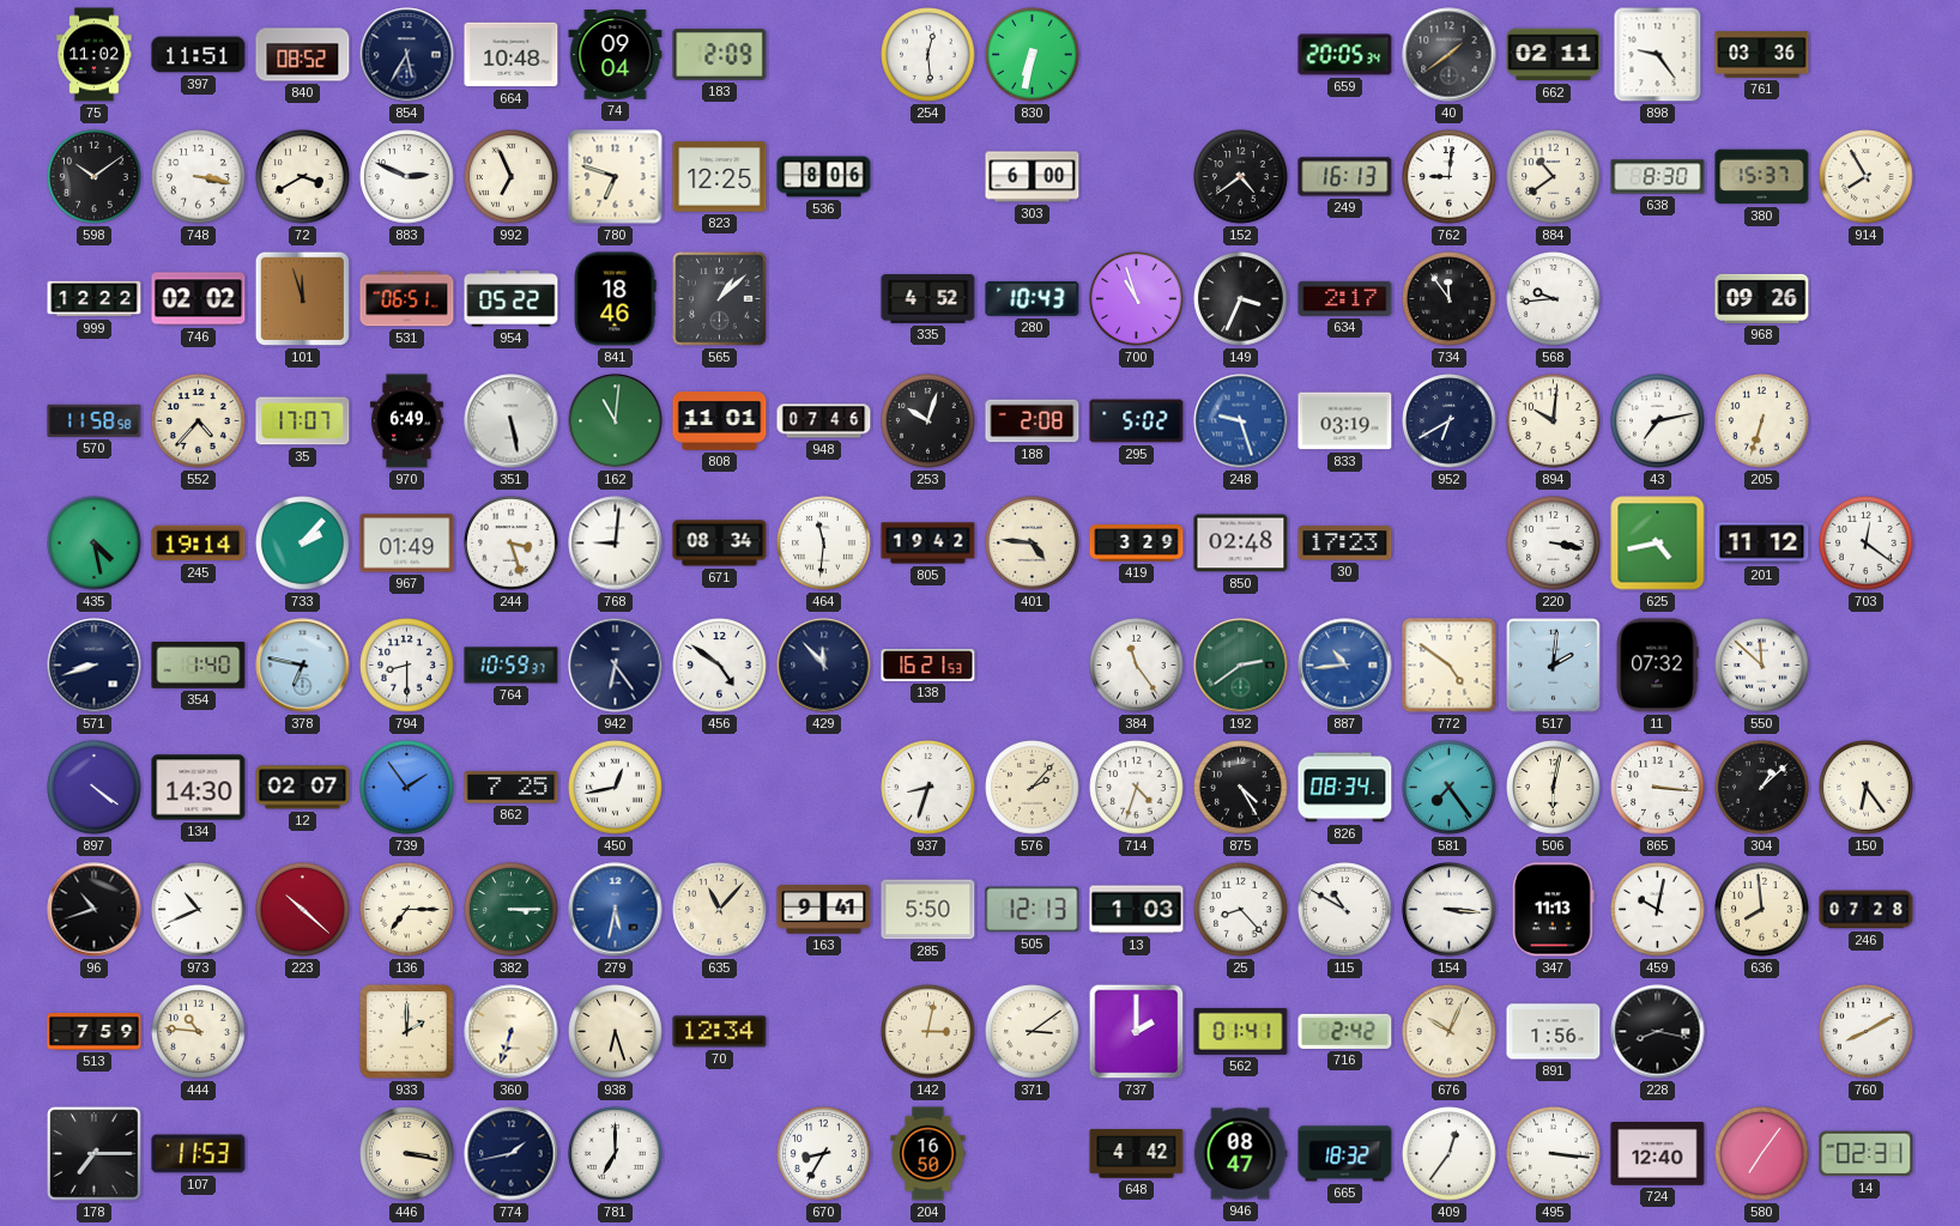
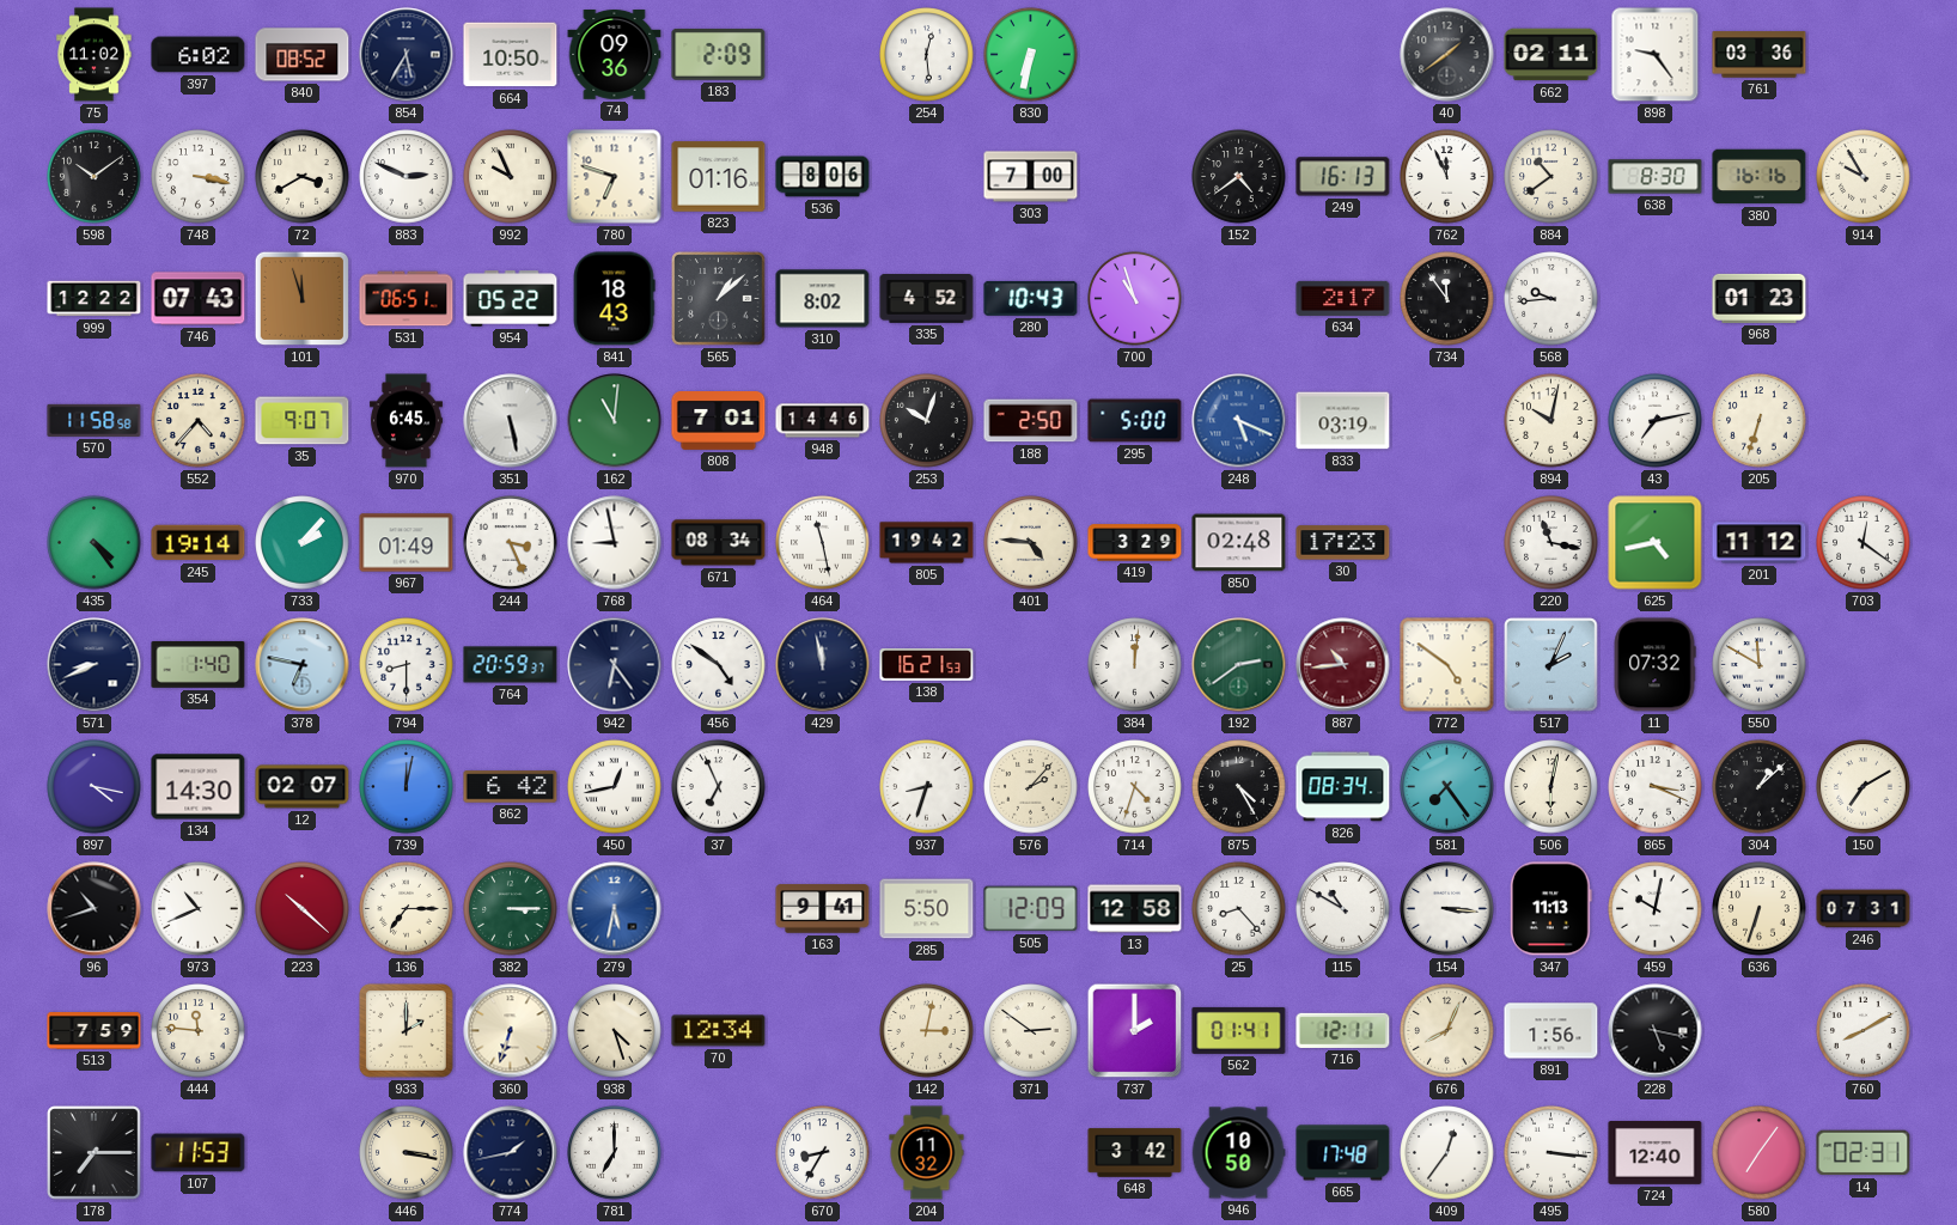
397: 11:51 -> 6:02
664: 10:48 -> 10:50
74: 09:04 -> 09:36
659: 20:05 -> none
992: 6:56 -> 9:56
823: 12:25 -> 01:16
303: 6:00 -> 7:00
762: 9:01 -> 11:56
380: 15:37 -> 16:16
914: 7:55 -> 9:55
746: 02:02 -> 07:43
841: 18:46 -> 18:43
310: none -> 8:02
149: 3:34 -> none
968: 09:26 -> 01:23
35: 17:07 -> 9:07
970: 6:49 -> 6:45
808: 11:01 -> 7:01
948: 07:46 -> 14:46
188: 2:08 -> 2:50
295: 5:02 -> 5:00
248: 9:27 -> 5:19
952: 6:40 -> none
894: 10:01 -> 10:02
435: 4:28 -> 4:24
244: 3:27 -> 3:26
768: 9:01 -> 8:58
464: 11:31 -> 11:28
220: 3:17 -> 11:17
571: 8:42 -> 8:41
764: 10:59 -> 20:59
429: 11:53 -> 11:58
384: 11:24 -> 12:01
887 dial: blue -> burgundy
517: 2:01 -> 2:04
550: 11:52 -> 11:50
897: 4:21 -> 4:17
739: 1:54 -> 12:02
862: 7:25 -> 6:42
37: none -> 6:56
865: 3:16 -> 3:19
150: 6:24 -> 7:10
635: 11:07 -> none
505: 12:13 -> 12:09
13: 1:03 -> 12:58
636: 7:59 -> 6:33
246: 07:28 -> 07:31
444: 10:46 -> 11:46
938: 6:27 -> 4:27
371: 3:09 -> 2:51
716: 2:42 -> 12:11
676: 10:04 -> 8:04
228: 8:17 -> 5:17
204: 16:50 -> 11:32
648: 4:42 -> 3:42
946: 08:47 -> 10:50
665: 18:32 -> 17:48
